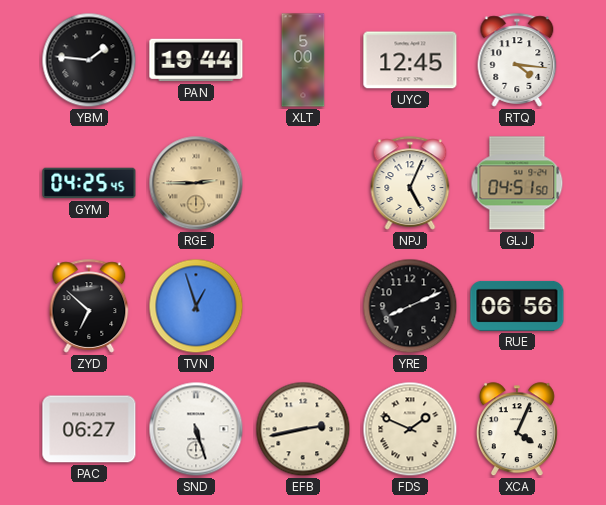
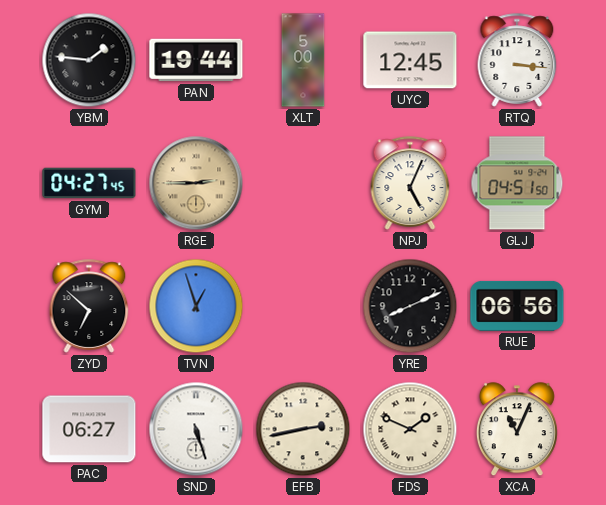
RTQ: 4:16 -> 3:16
GYM: 04:25 -> 04:27
XCA: 4:04 -> 11:04
